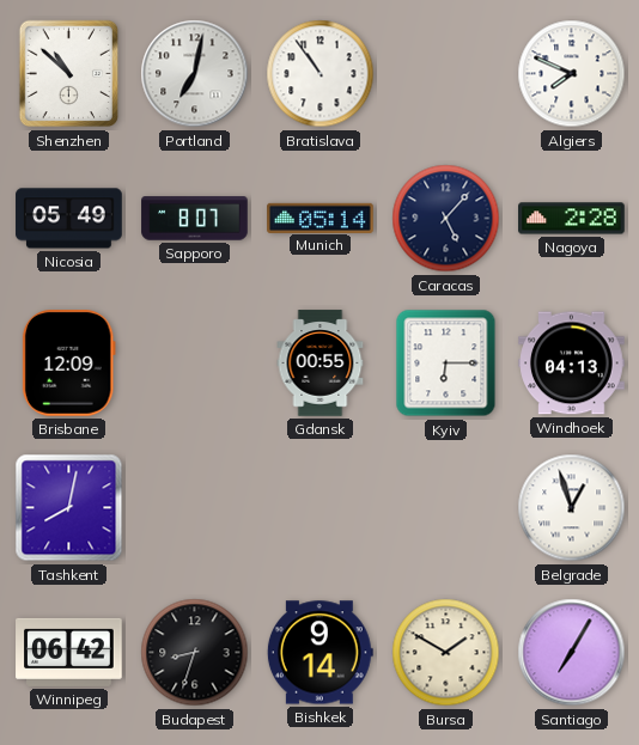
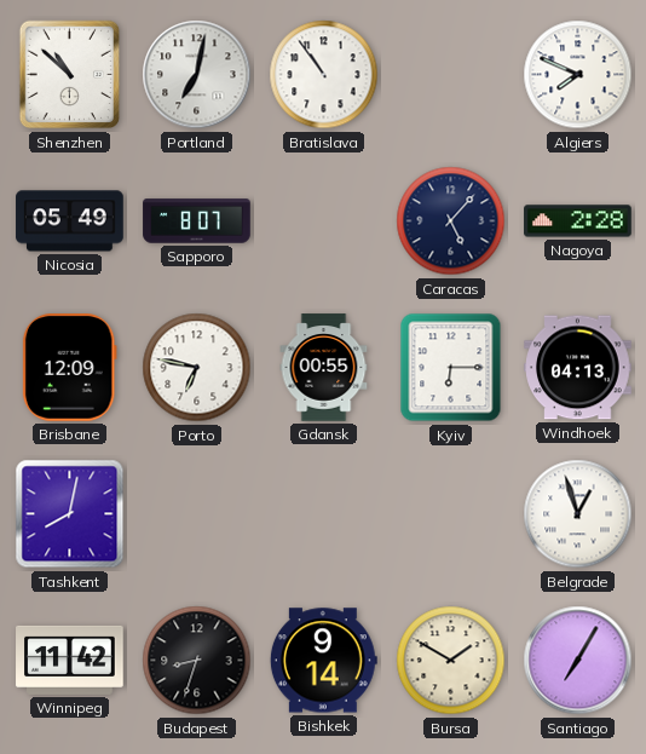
Munich: 05:14 -> none
Porto: none -> 6:47
Winnipeg: 06:42 -> 11:42
